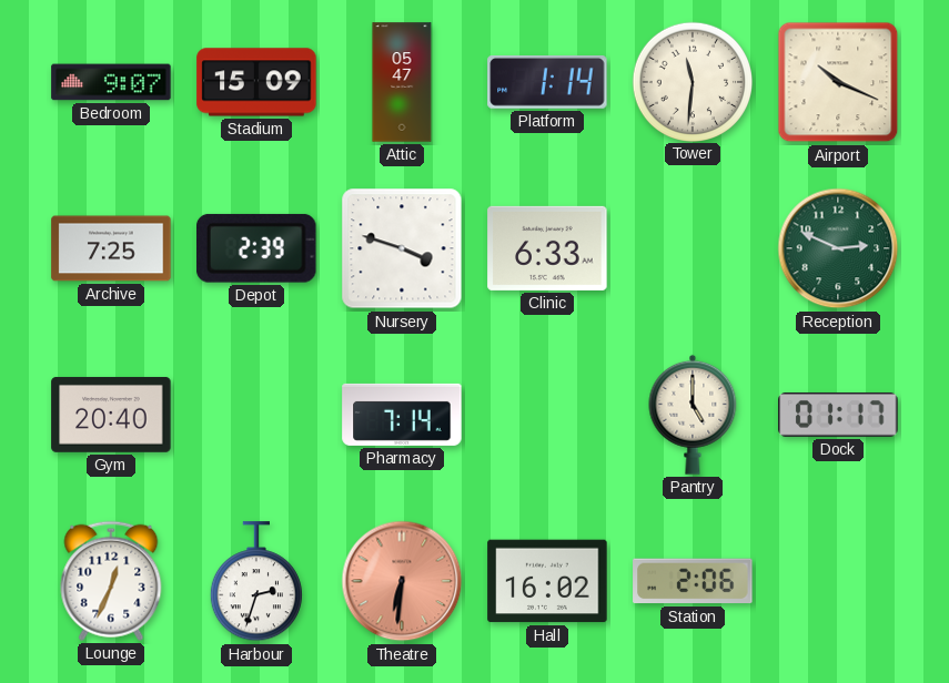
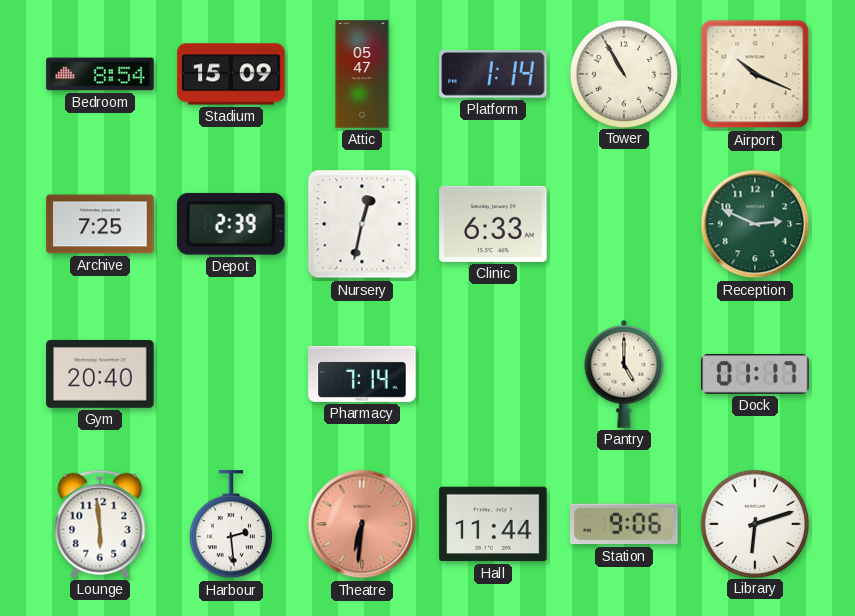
Bedroom: 9:07 -> 8:54
Tower: 11:31 -> 10:55
Nursery: 3:48 -> 12:32
Lounge: 12:34 -> 5:59
Harbour: 2:33 -> 2:29
Hall: 16:02 -> 11:44
Station: 2:06 -> 9:06
Library: none -> 6:12
